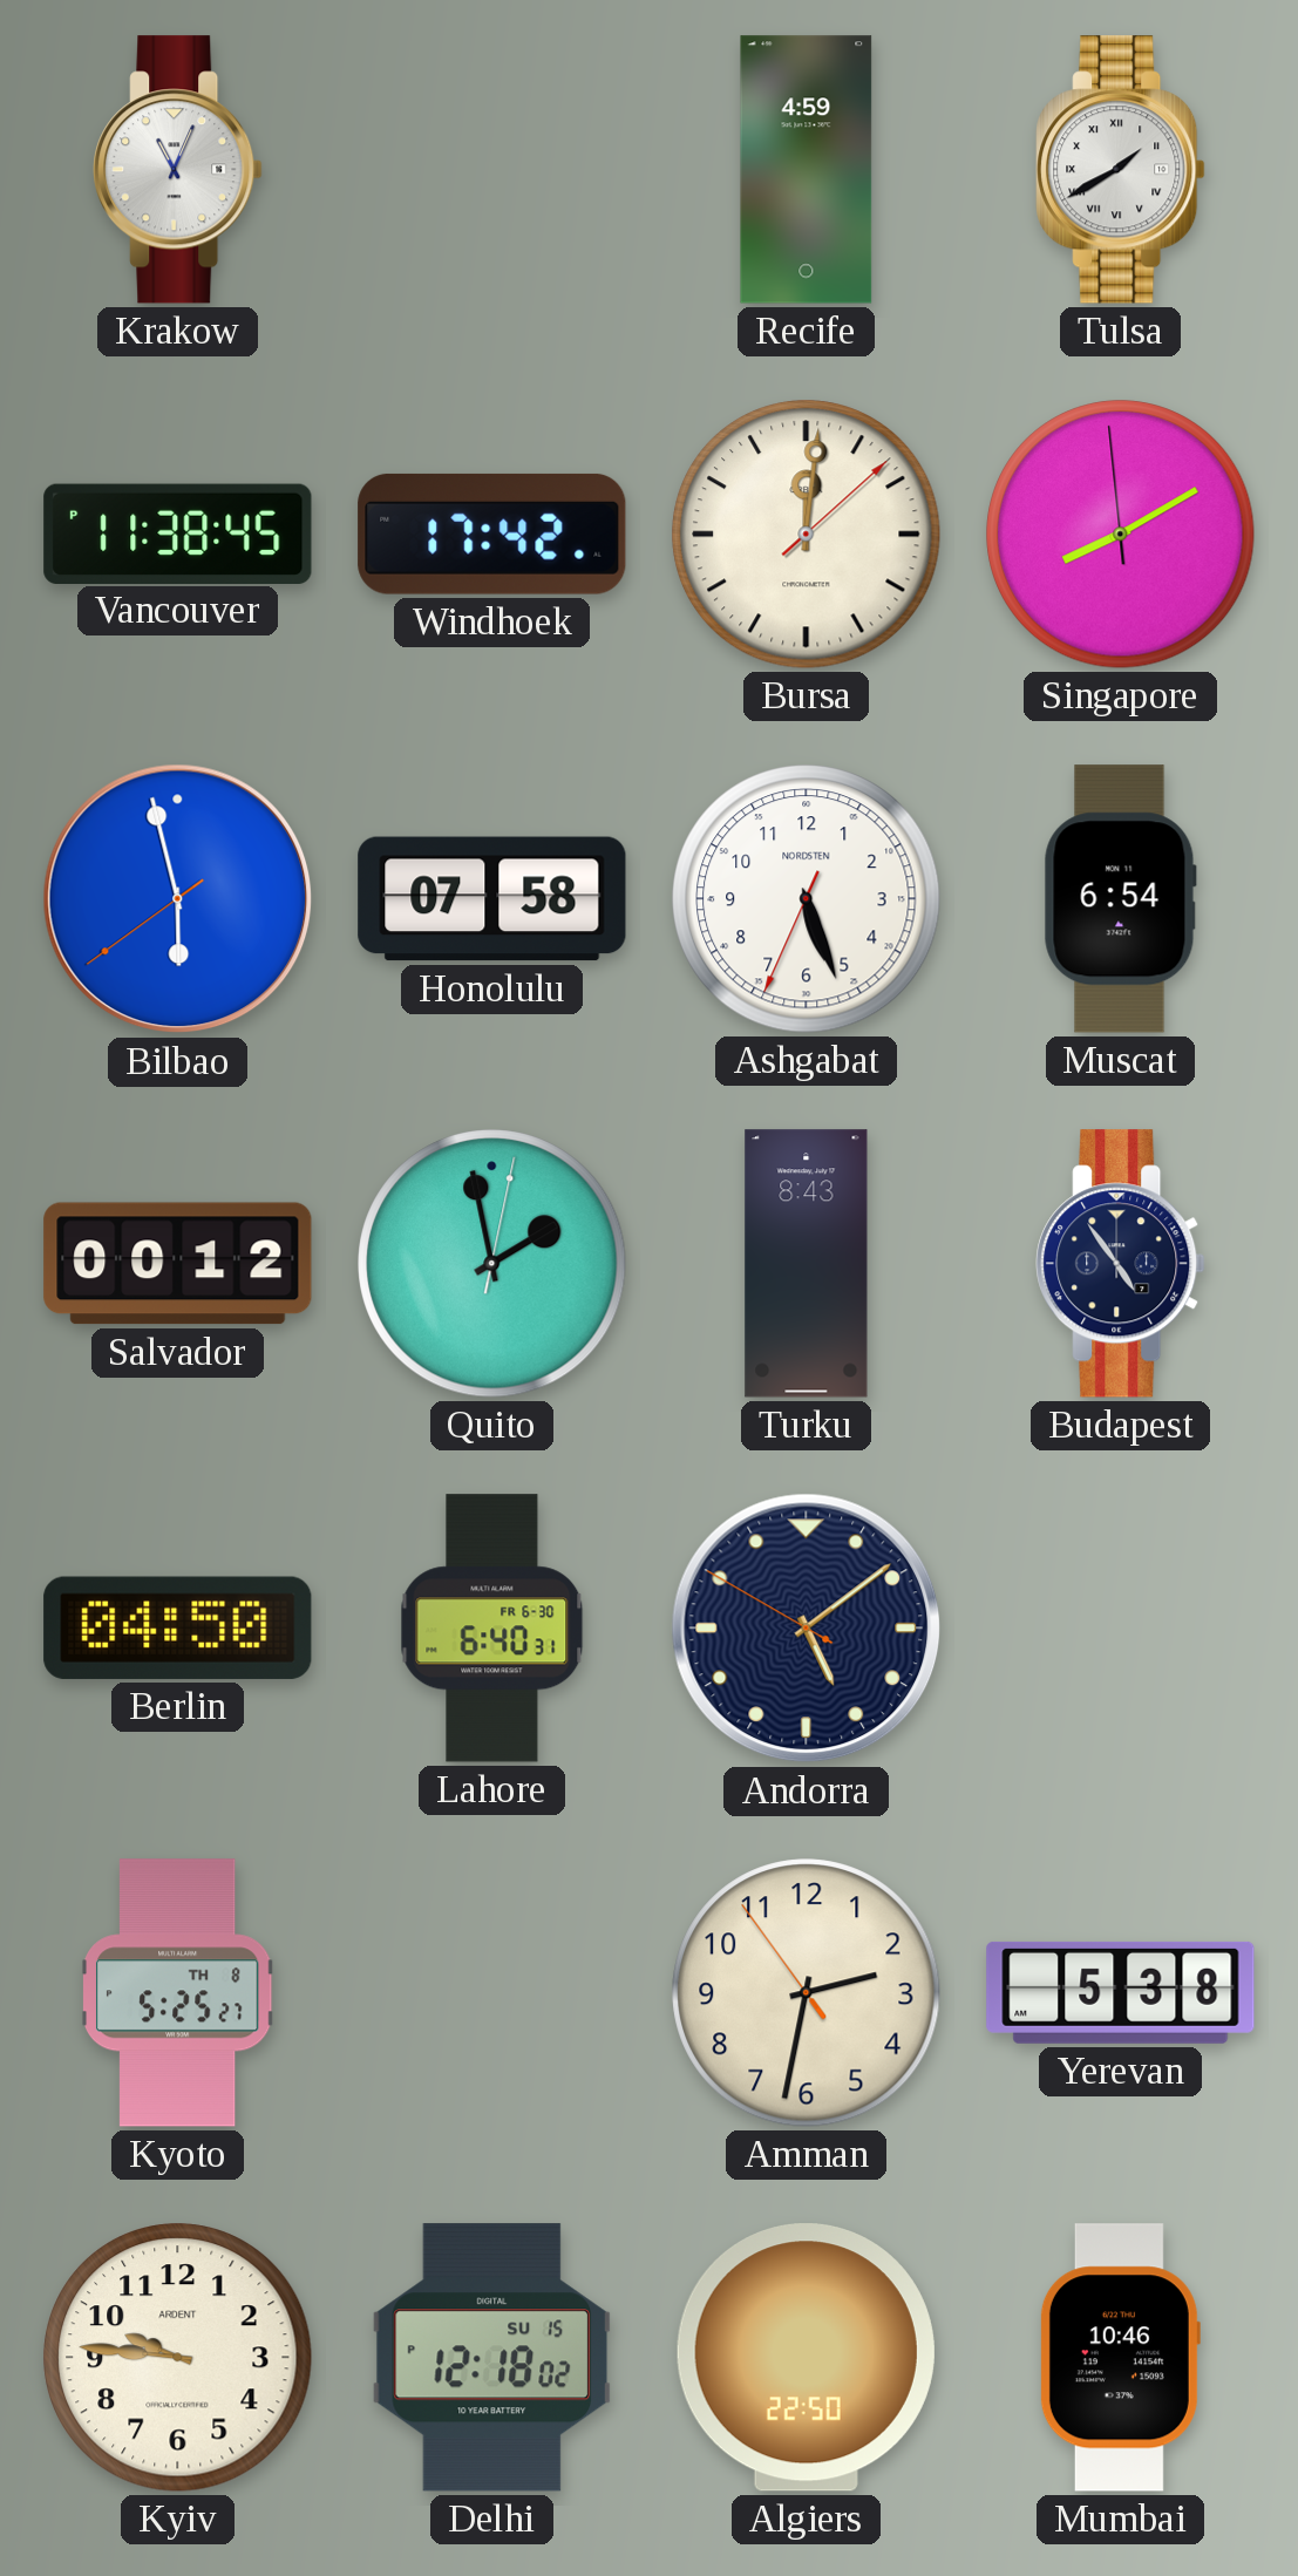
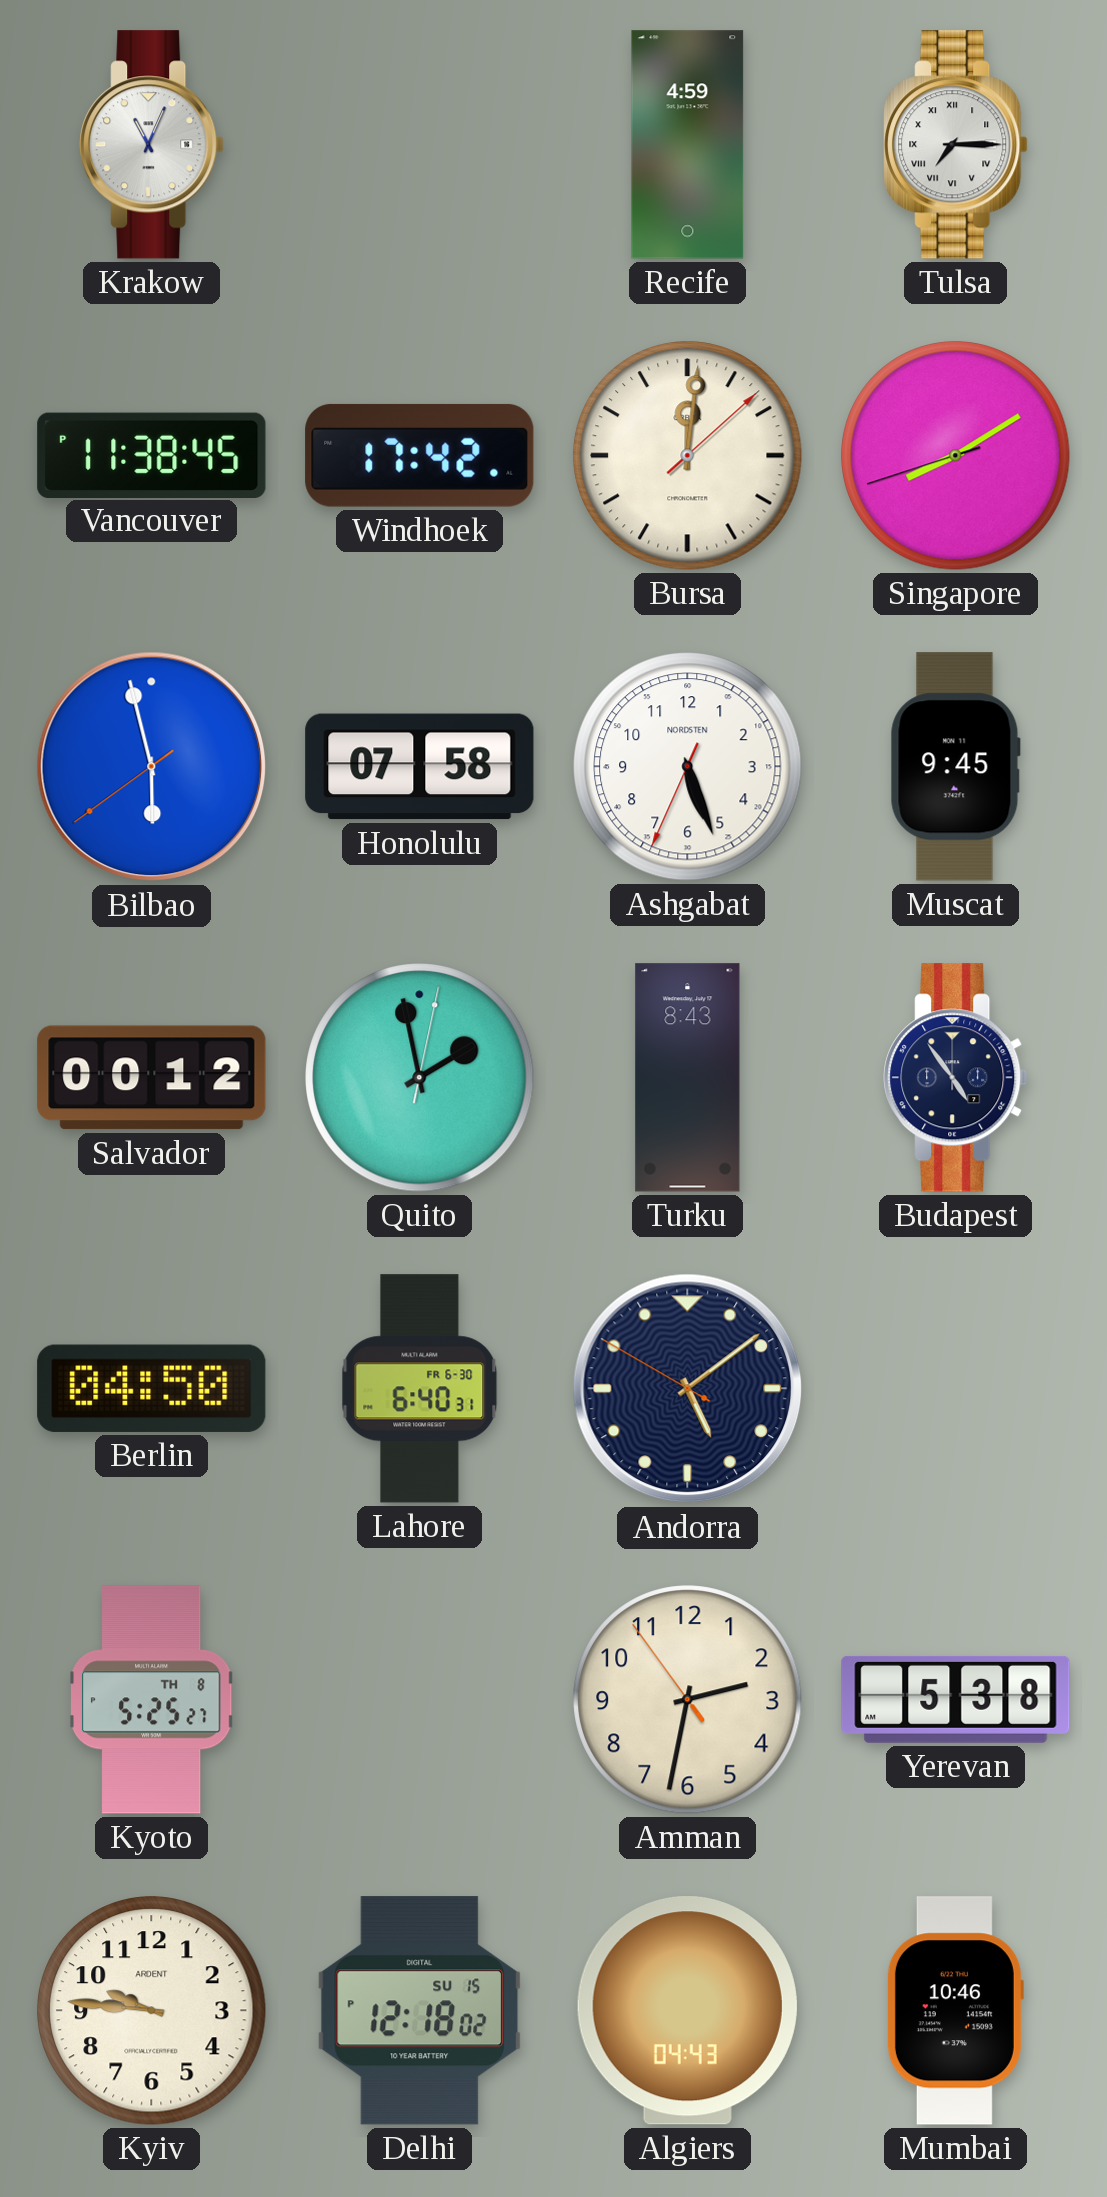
Tulsa: 1:40 -> 7:15
Singapore: 8:09:59 -> 8:09:42
Muscat: 6:54 -> 9:45
Algiers: 22:50 -> 04:43
